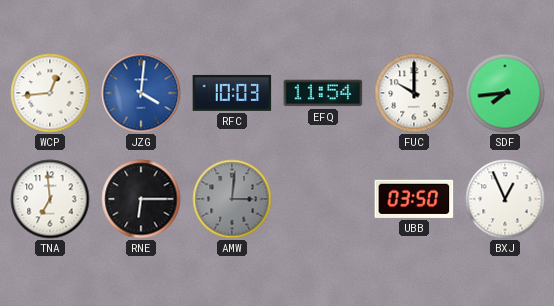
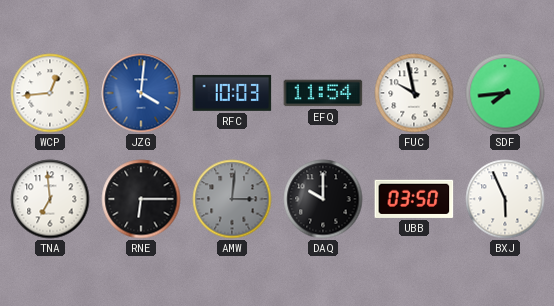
FUC: 10:00 -> 9:58
DAQ: none -> 10:00
BXJ: 12:56 -> 5:56
